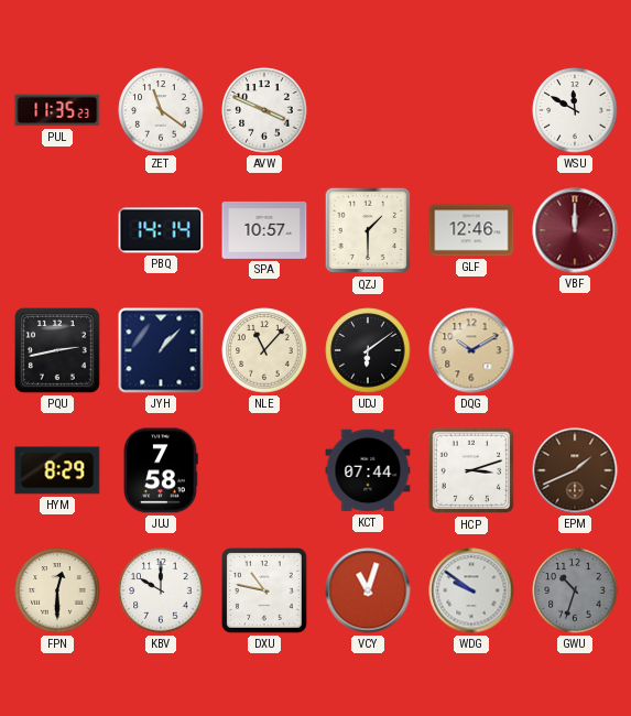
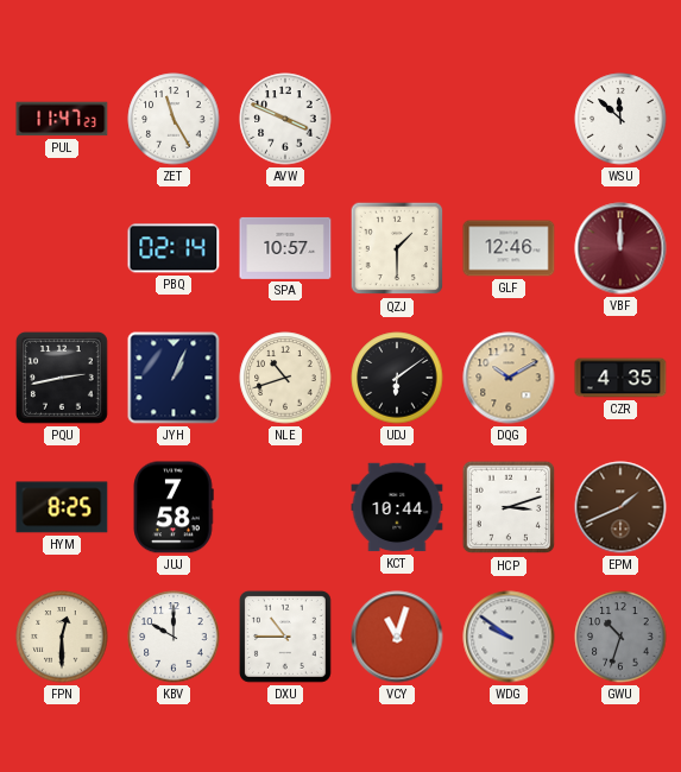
PUL: 11:35 -> 11:47
ZET: 11:21 -> 11:25
WSU: 11:50 -> 11:52
PBQ: 14:14 -> 02:14
JYH: 1:07 -> 1:04
NLE: 11:07 -> 10:42
CZR: none -> 4:35
HYM: 8:29 -> 8:25
KCT: 07:44 -> 10:44
DXU: 10:47 -> 10:45
